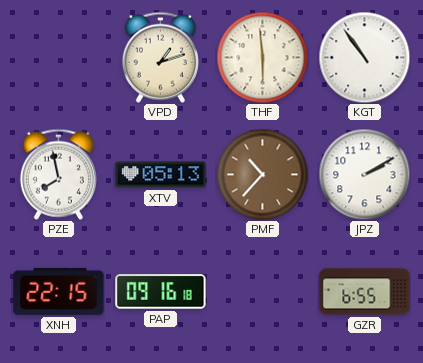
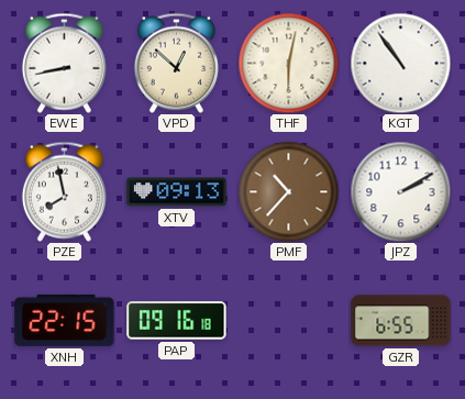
EWE: none -> 8:43
VPD: 1:12 -> 12:52
THF: 5:59 -> 6:02
XTV: 05:13 -> 09:13
